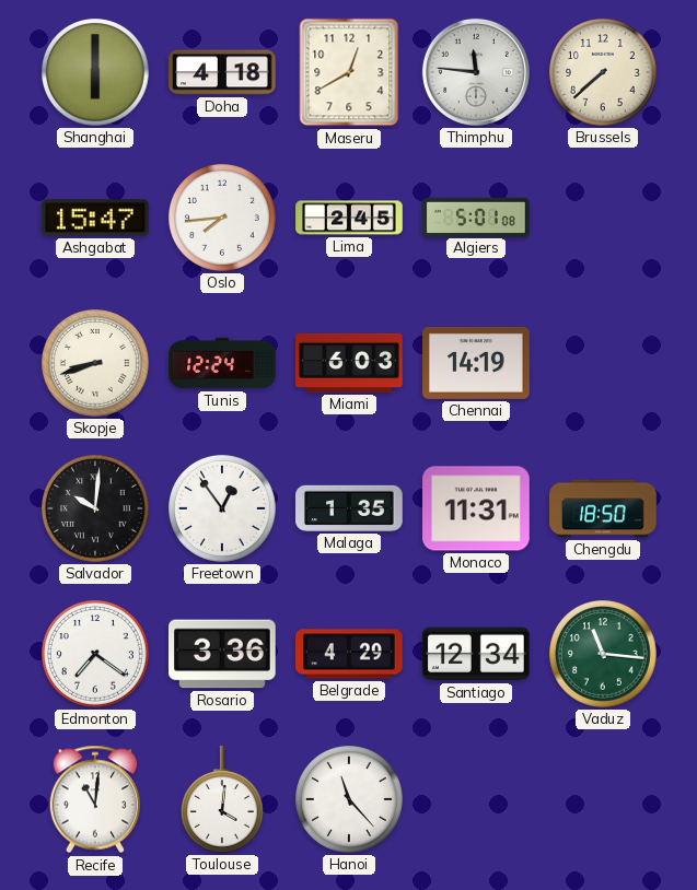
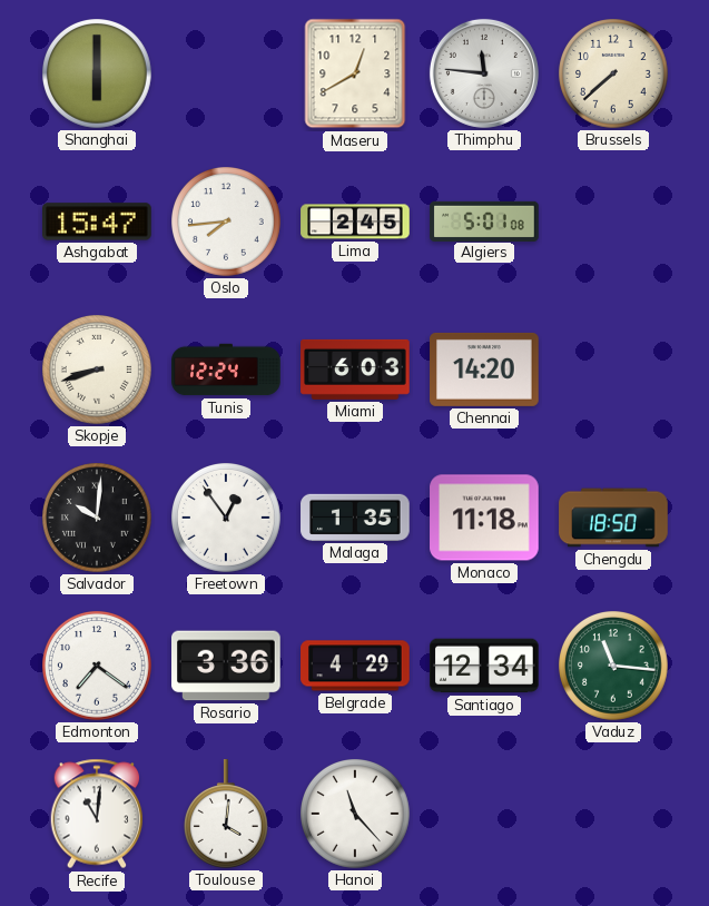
Doha: 4:18 -> none
Chennai: 14:19 -> 14:20
Monaco: 11:31 -> 11:18
